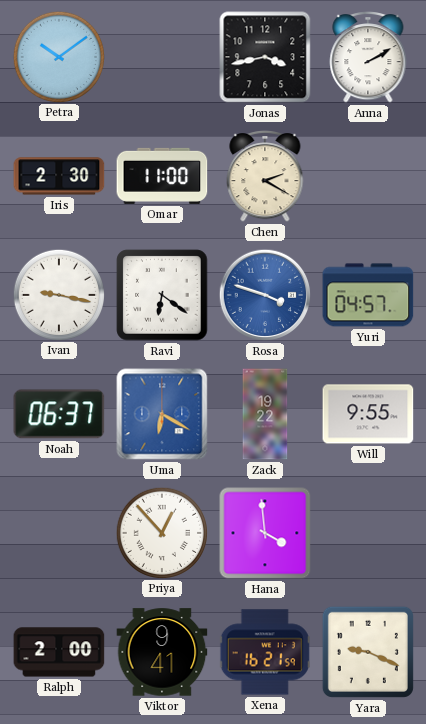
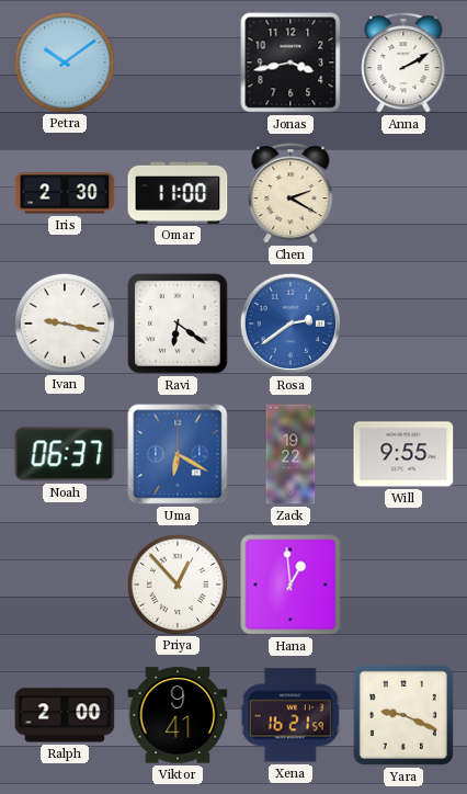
Rosa: 3:48 -> 2:39
Yuri: 04:57 -> none
Hana: 3:59 -> 12:59
